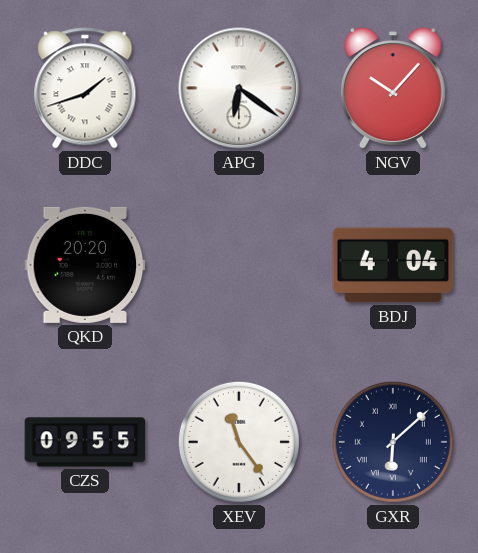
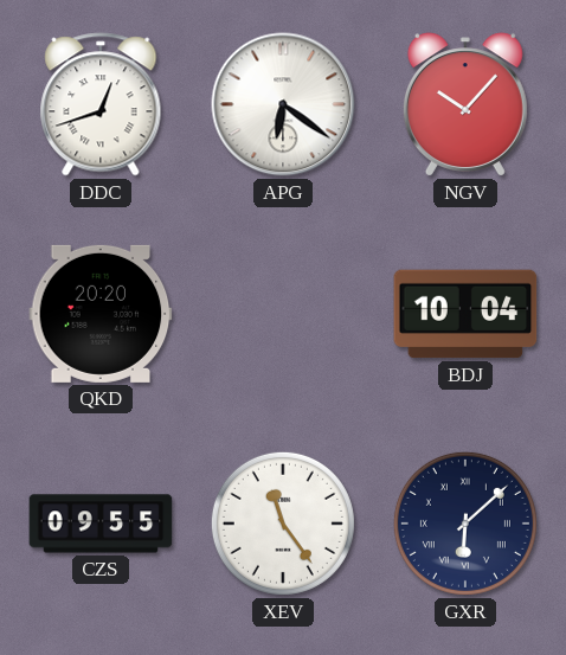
DDC: 1:42 -> 12:42
BDJ: 4:04 -> 10:04
